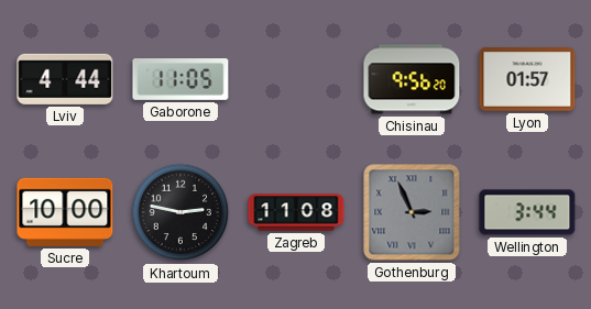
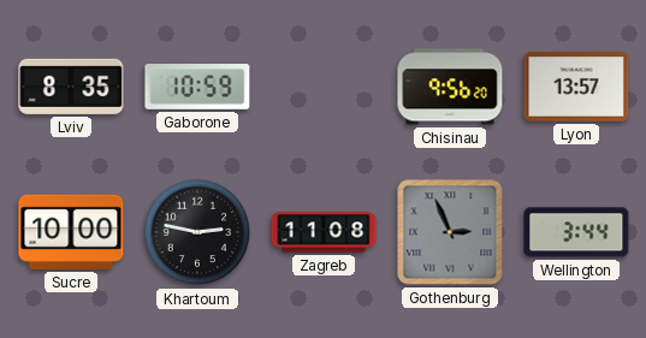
Lviv: 4:44 -> 8:35
Gaborone: 11:05 -> 10:59
Lyon: 01:57 -> 13:57
